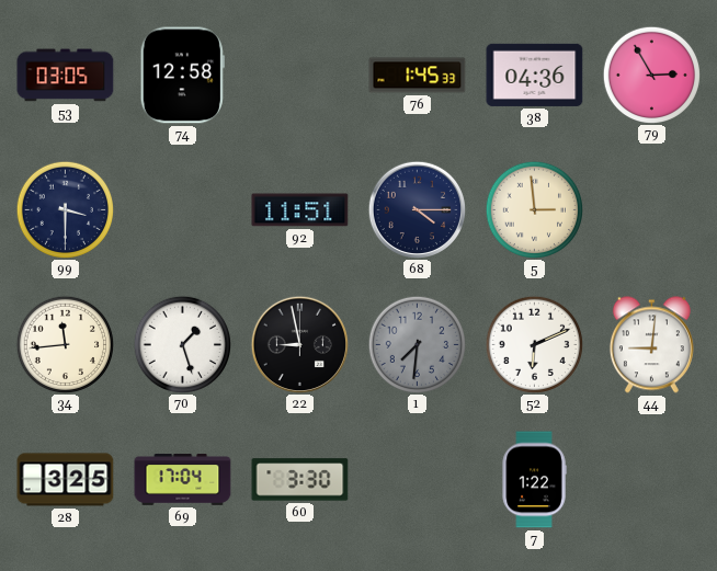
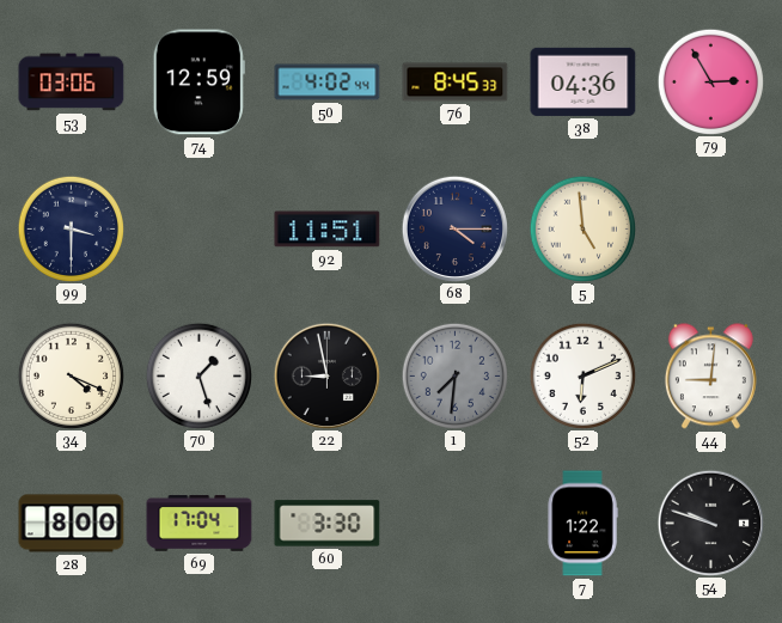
53: 03:05 -> 03:06
74: 12:58 -> 12:59
50: none -> 4:02
76: 1:45 -> 8:45
5: 2:59 -> 4:59
34: 11:44 -> 4:19
28: 3:25 -> 8:00
54: none -> 9:48
